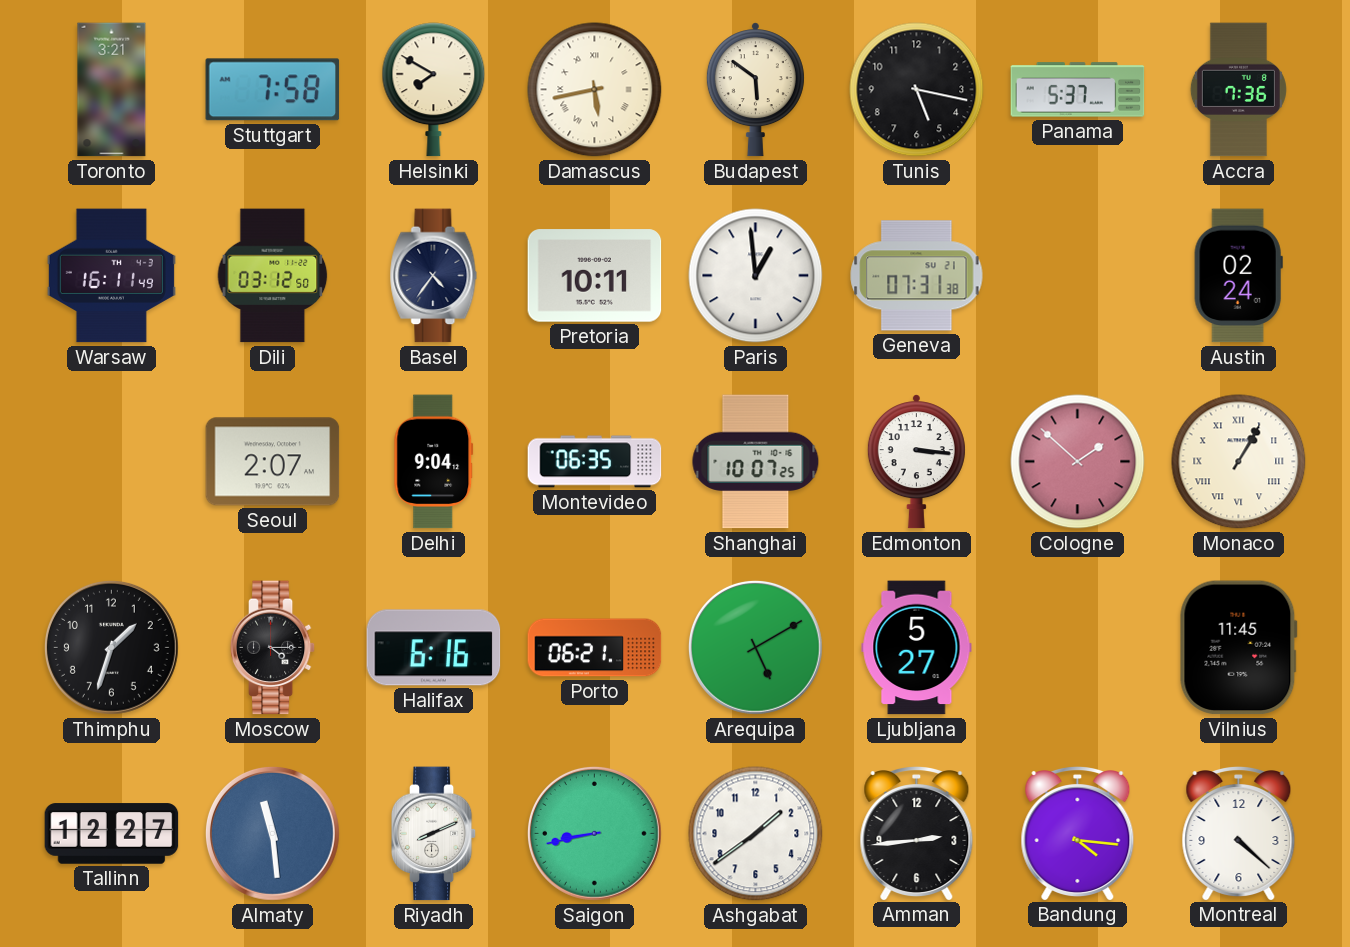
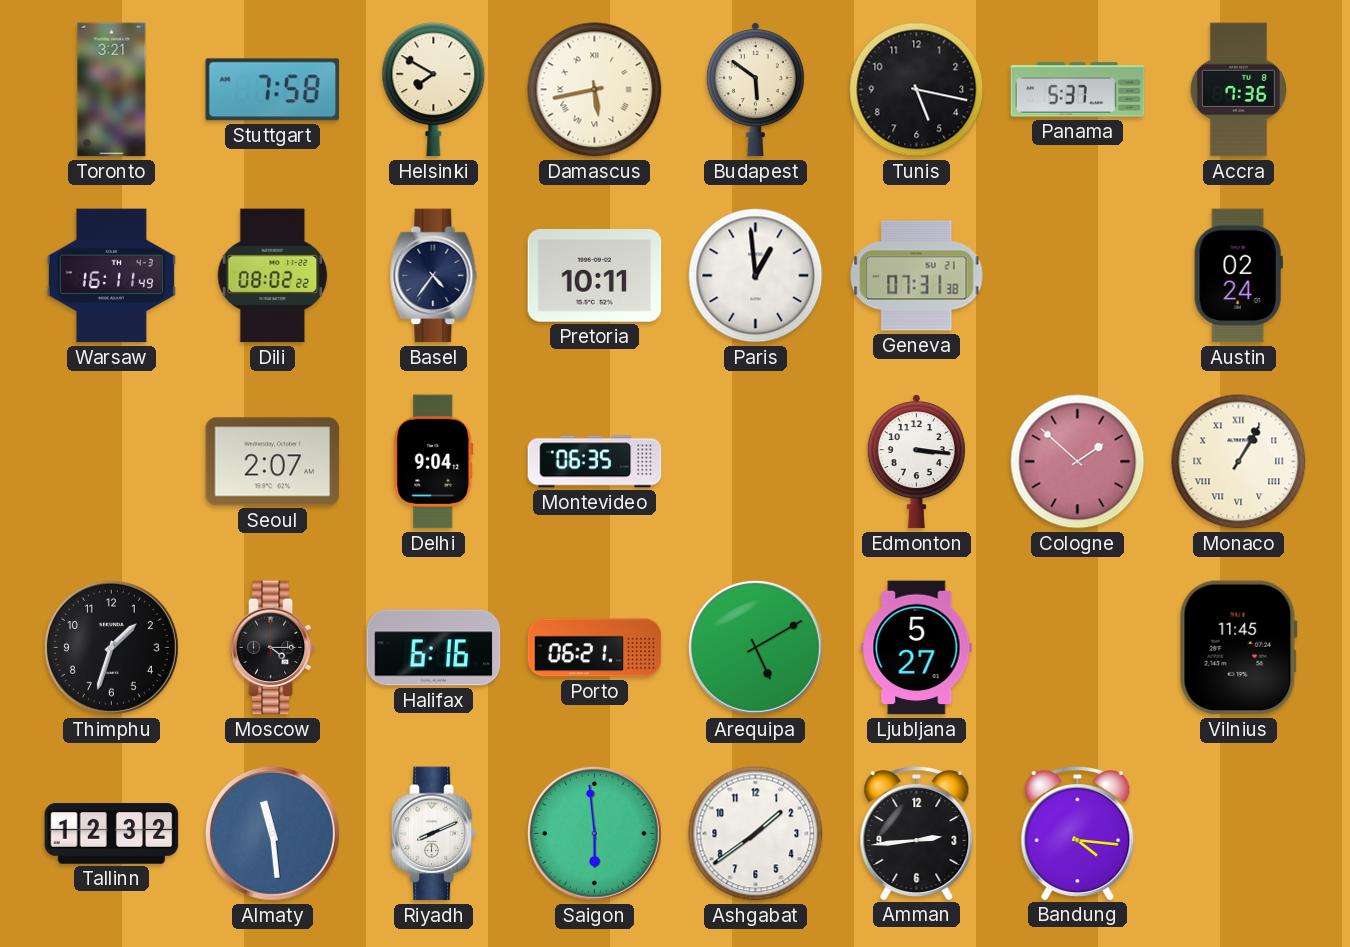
Dili: 03:12 -> 08:02
Shanghai: 10:07 -> none
Tallinn: 12:27 -> 12:32
Saigon: 8:43 -> 5:59
Montreal: 4:22 -> none
